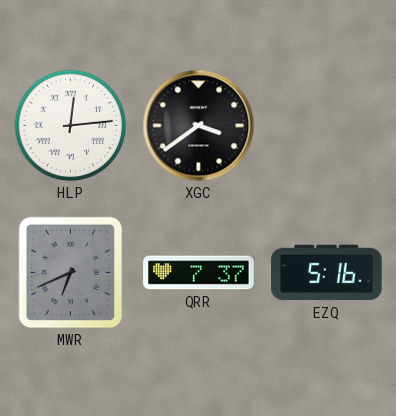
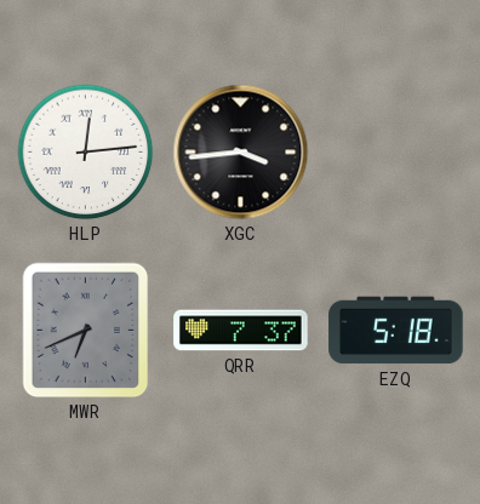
XGC: 3:39 -> 3:44
EZQ: 5:16 -> 5:18
